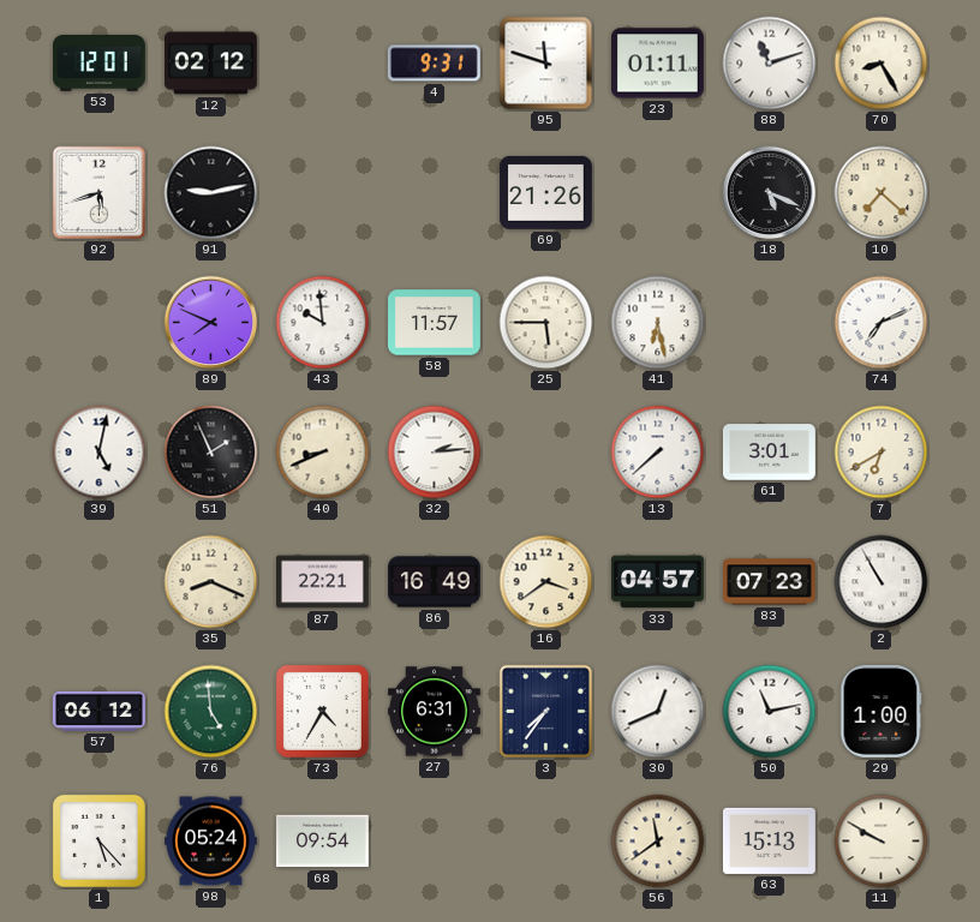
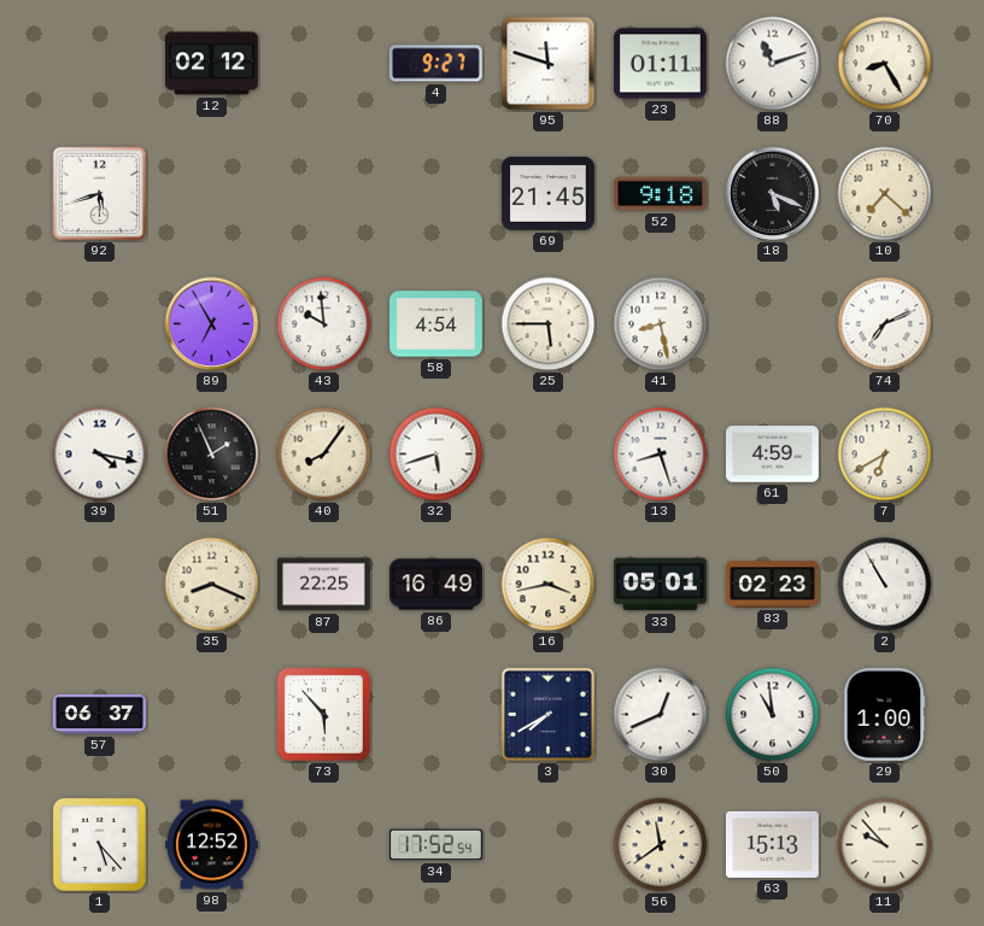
53: 12:01 -> none
4: 9:31 -> 9:27
91: 9:13 -> none
69: 21:26 -> 21:45
52: none -> 9:18
89: 7:49 -> 6:55
58: 11:57 -> 4:54
41: 6:28 -> 8:28
39: 5:02 -> 4:17
40: 8:41 -> 8:06
32: 2:14 -> 5:42
13: 7:38 -> 8:27
61: 3:01 -> 4:59
87: 22:21 -> 22:25
16: 3:39 -> 3:43
33: 04:57 -> 05:01
83: 07:23 -> 02:23
57: 06:12 -> 06:37
76: 4:59 -> none
73: 4:35 -> 5:53
27: 6:31 -> none
3: 7:36 -> 7:40
50: 11:13 -> 10:59
98: 05:24 -> 12:52
68: 09:54 -> none
34: none -> 17:52
11: 9:50 -> 9:53
